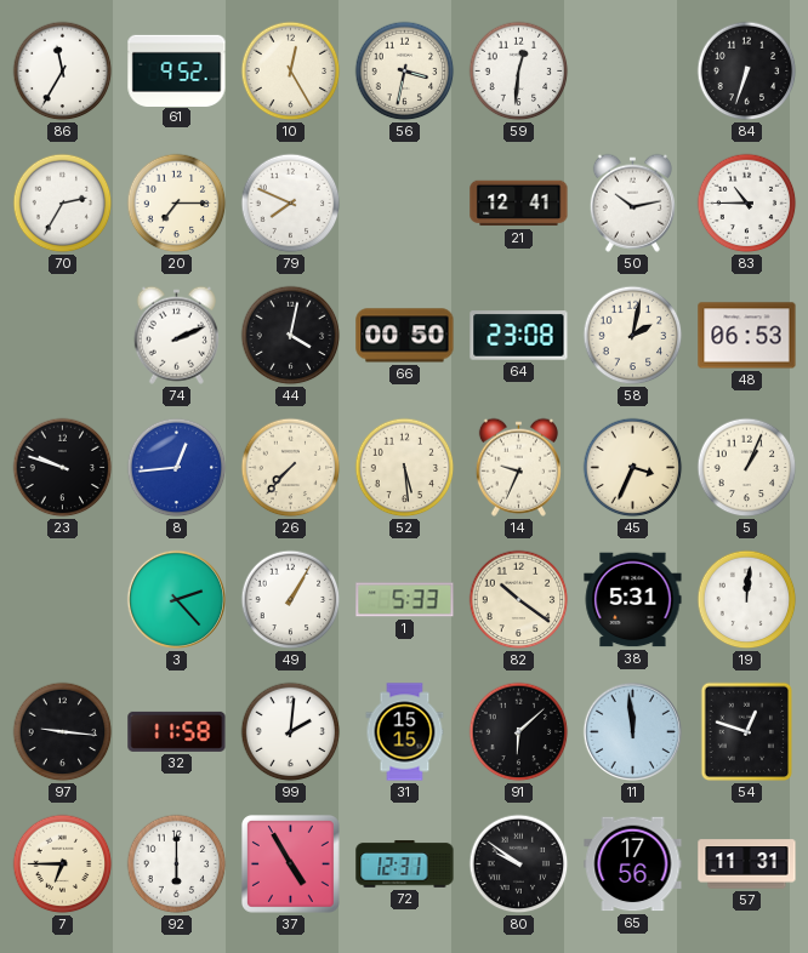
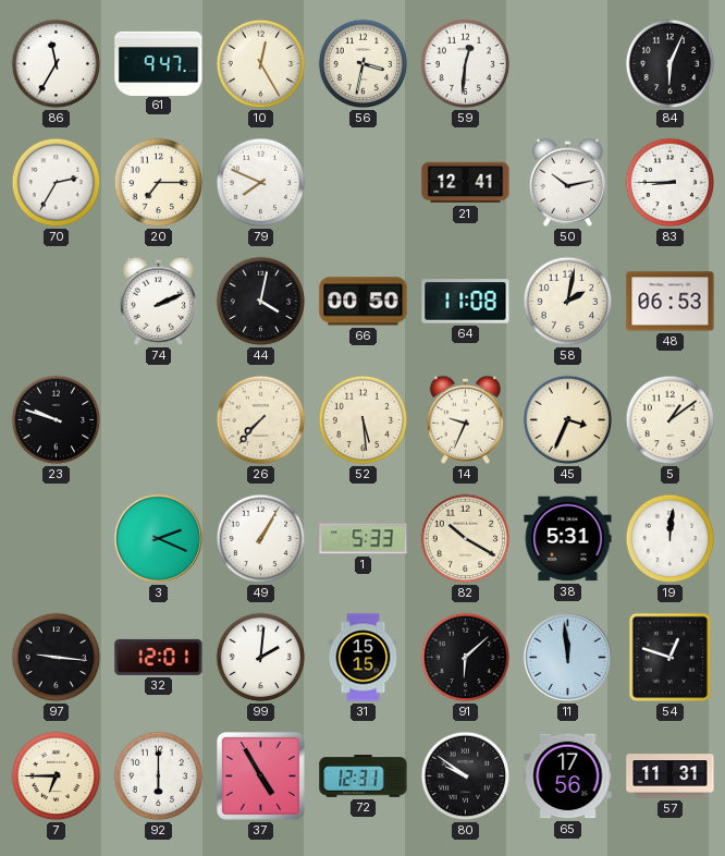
61: 9:52 -> 9:47
84: 6:33 -> 6:04
83: 10:45 -> 8:45
64: 23:08 -> 11:08
8: 12:44 -> none
5: 1:04 -> 1:09
3: 2:23 -> 2:19
82: 10:21 -> 10:20
32: 11:58 -> 12:01
